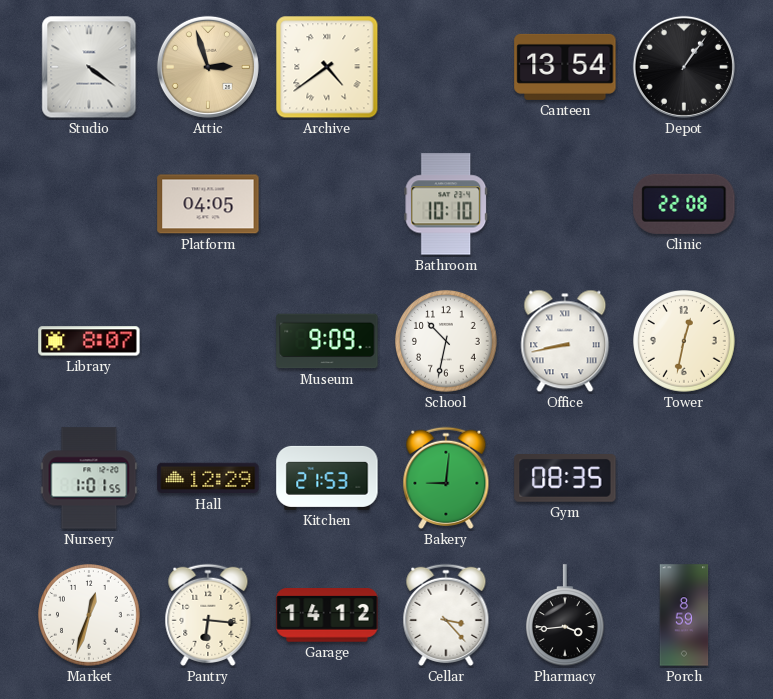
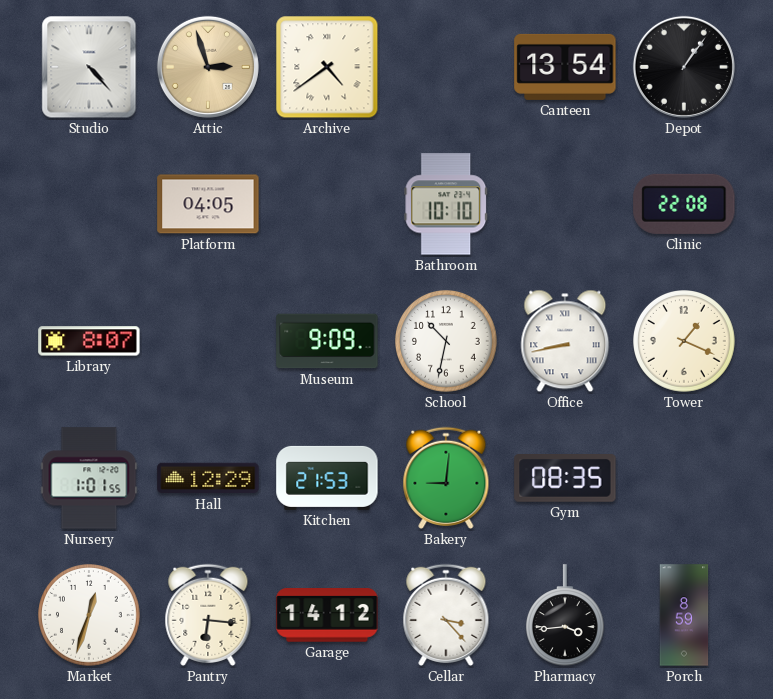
Studio: 4:21 -> 4:23
Tower: 12:32 -> 1:19
